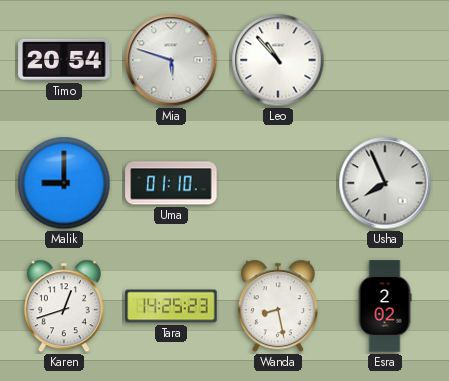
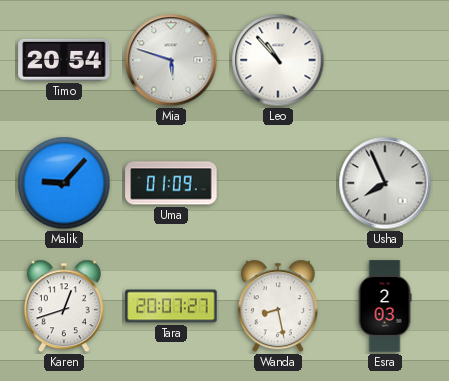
Malik: 9:00 -> 9:07
Uma: 01:10 -> 01:09
Tara: 14:25 -> 20:07
Esra: 2:02 -> 2:03
